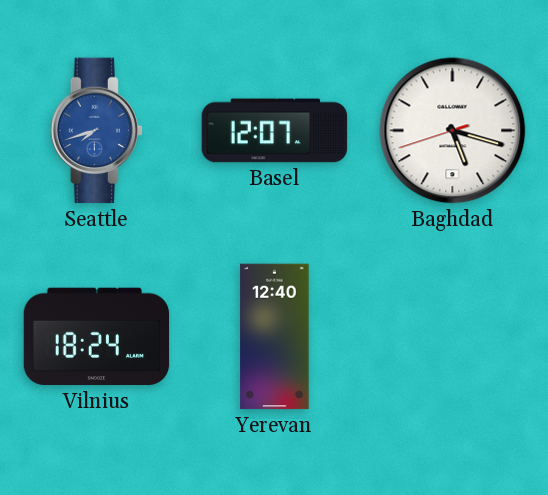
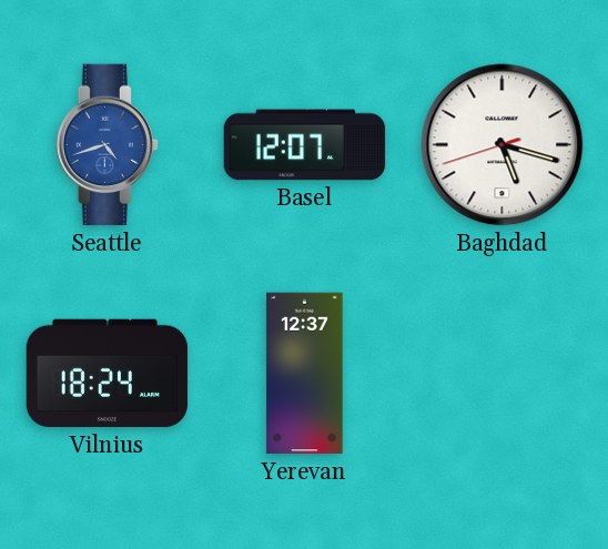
Seattle: 7:42 -> 4:42
Yerevan: 12:40 -> 12:37
